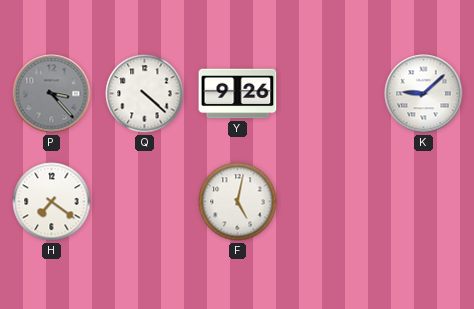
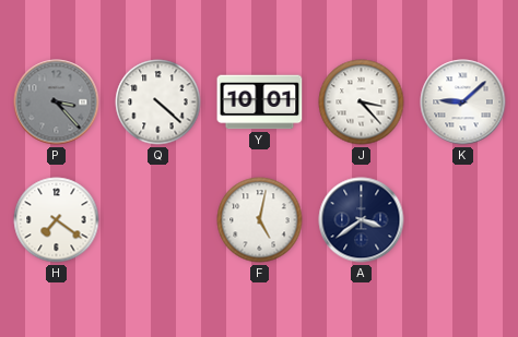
Y: 9:26 -> 10:01
J: none -> 3:23
A: none -> 3:39
